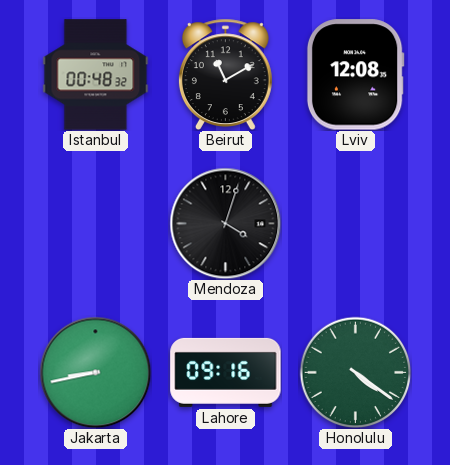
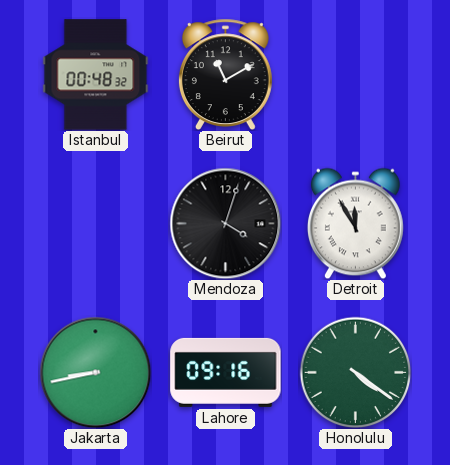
Lviv: 12:08 -> none
Detroit: none -> 11:55
